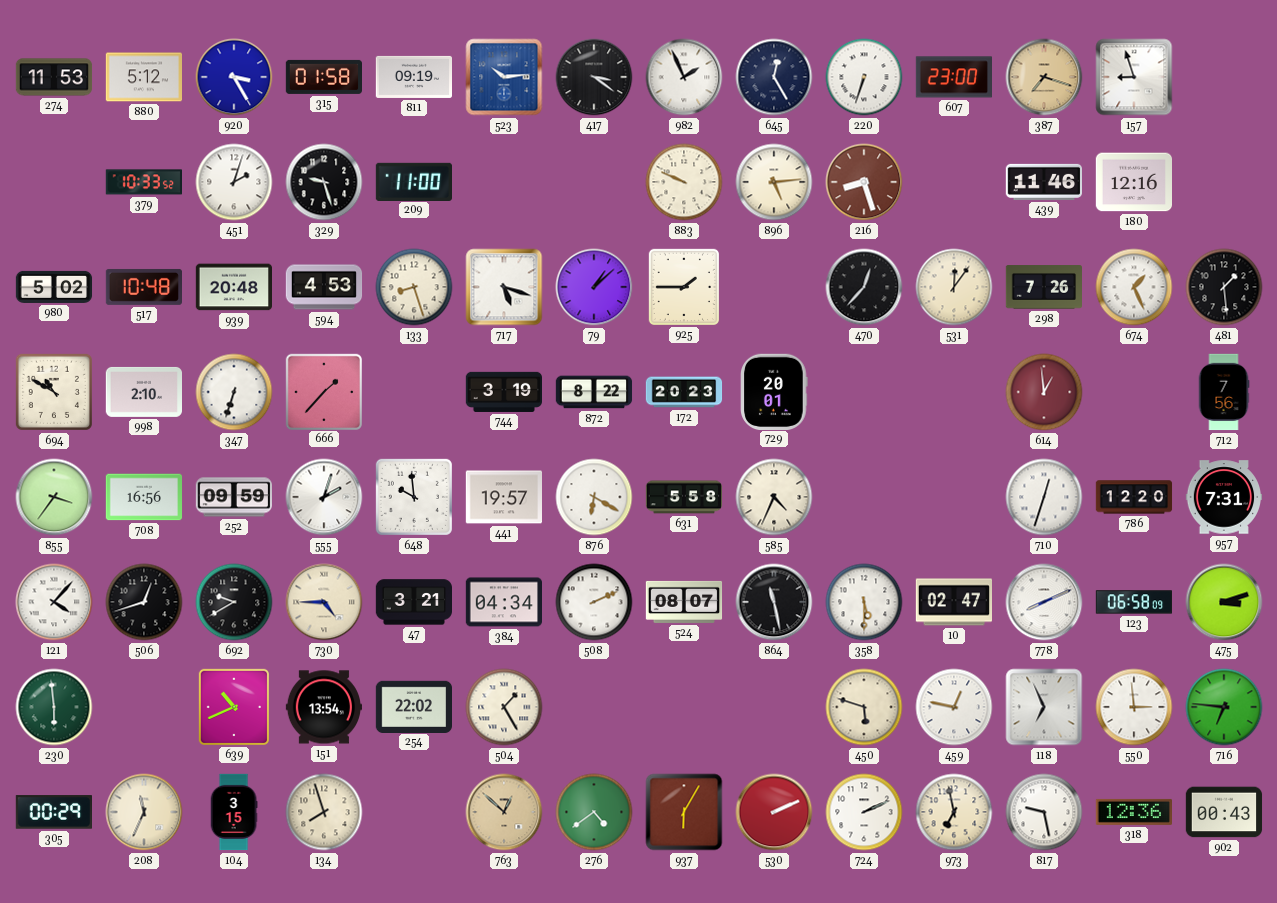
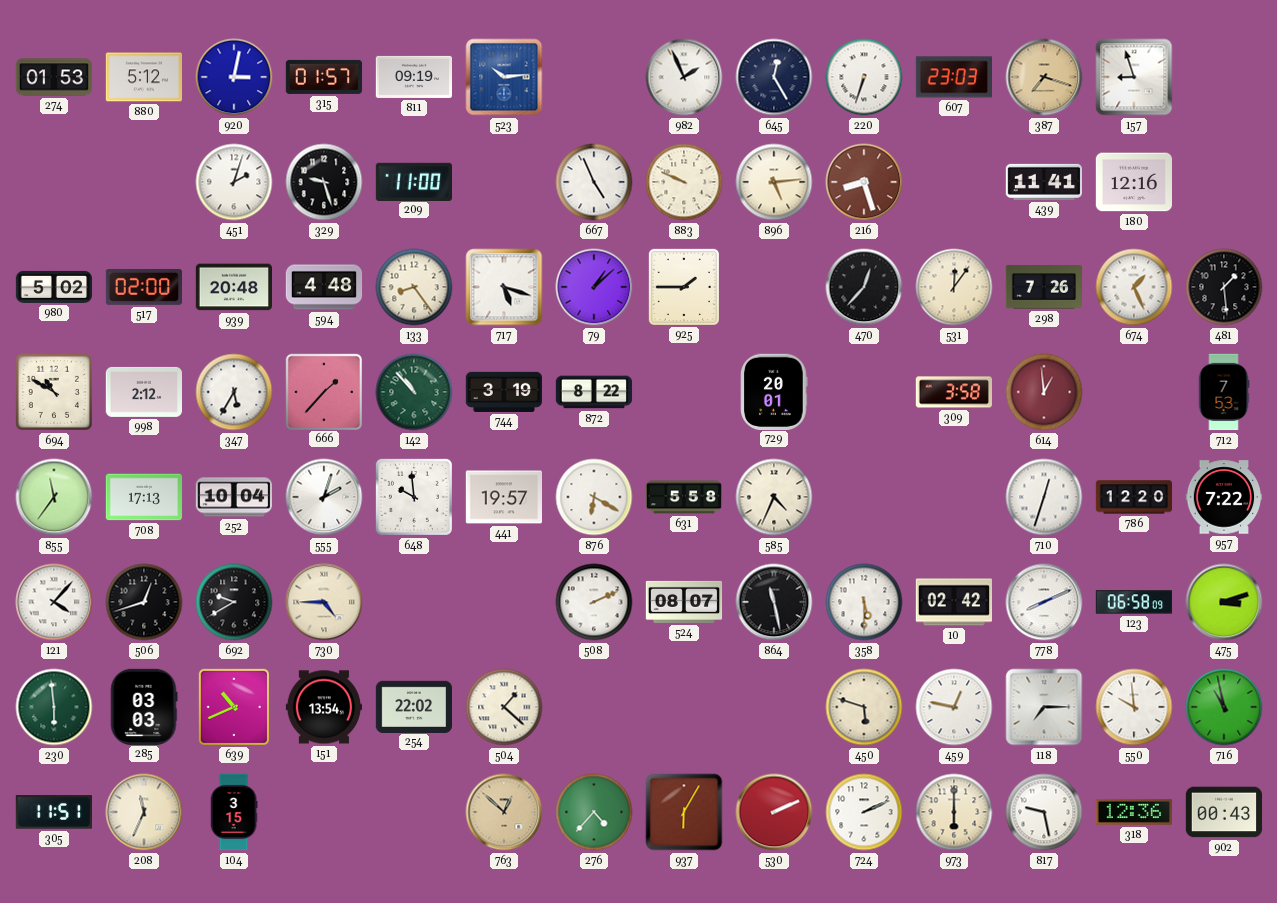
274: 11:53 -> 01:53
920: 3:25 -> 3:02
315: 01:58 -> 01:57
417: 3:21 -> none
607: 23:00 -> 23:03
379: 10:33 -> none
667: none -> 4:56
439: 11:46 -> 11:41
517: 10:48 -> 02:00
594: 4:53 -> 4:48
133: 8:27 -> 8:24
998: 2:10 -> 2:12
347: 6:33 -> 5:35
142: none -> 10:53
172: 20:23 -> none
309: none -> 3:58
712: 7:56 -> 7:53
855: 3:36 -> 11:36
708: 16:56 -> 17:13
252: 09:59 -> 10:04
957: 7:31 -> 7:22
47: 3:21 -> none
384: 04:34 -> none
10: 02:47 -> 02:42
285: none -> 03:03
504: 1:25 -> 1:22
118: 6:56 -> 7:15
550: 2:59 -> 9:59
716: 6:46 -> 10:58
305: 00:29 -> 11:51
134: 7:57 -> none
276: 4:39 -> 4:37
973: 6:58 -> 6:00
